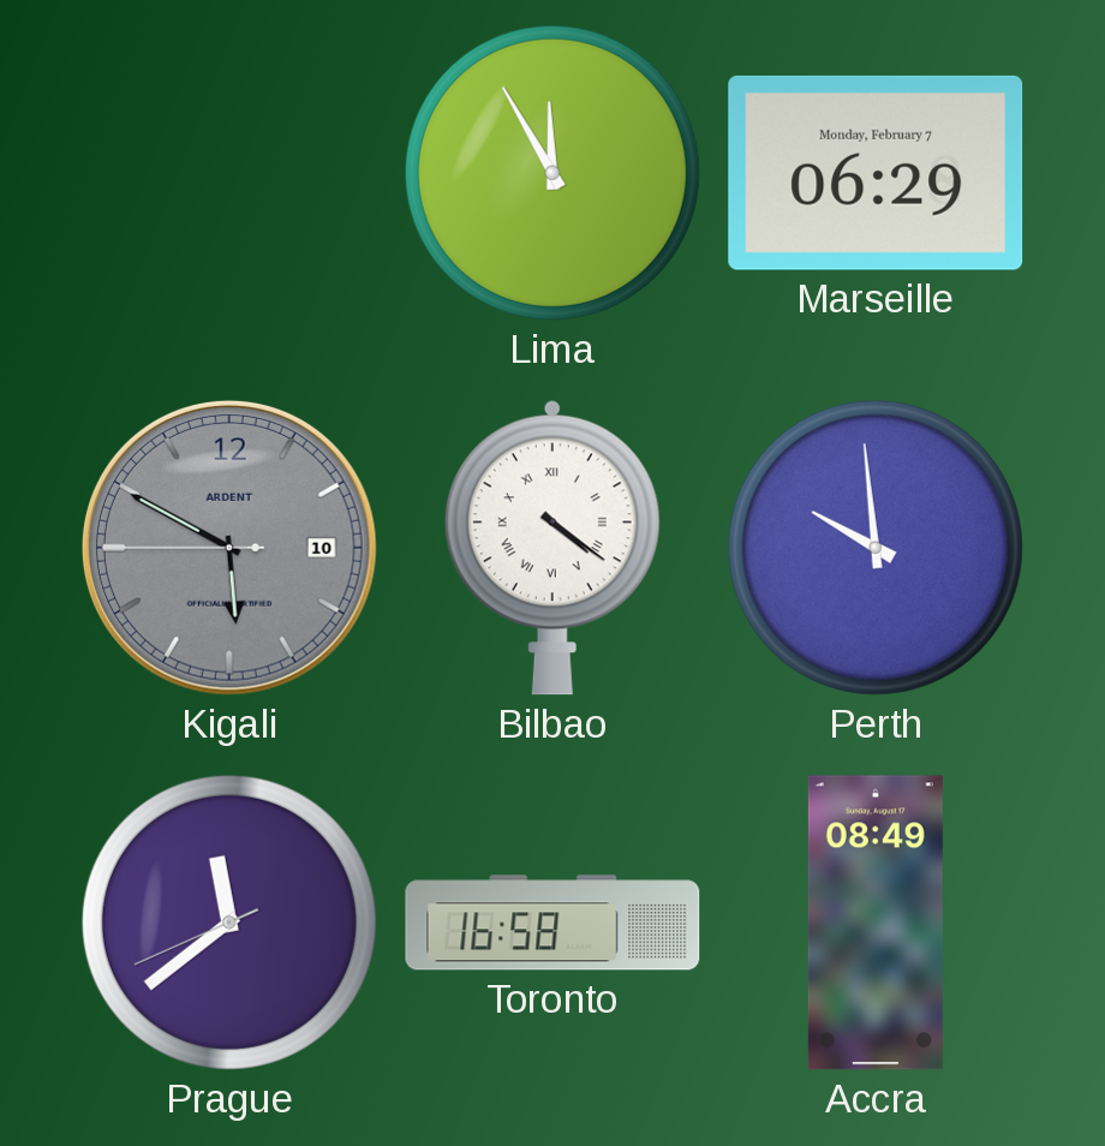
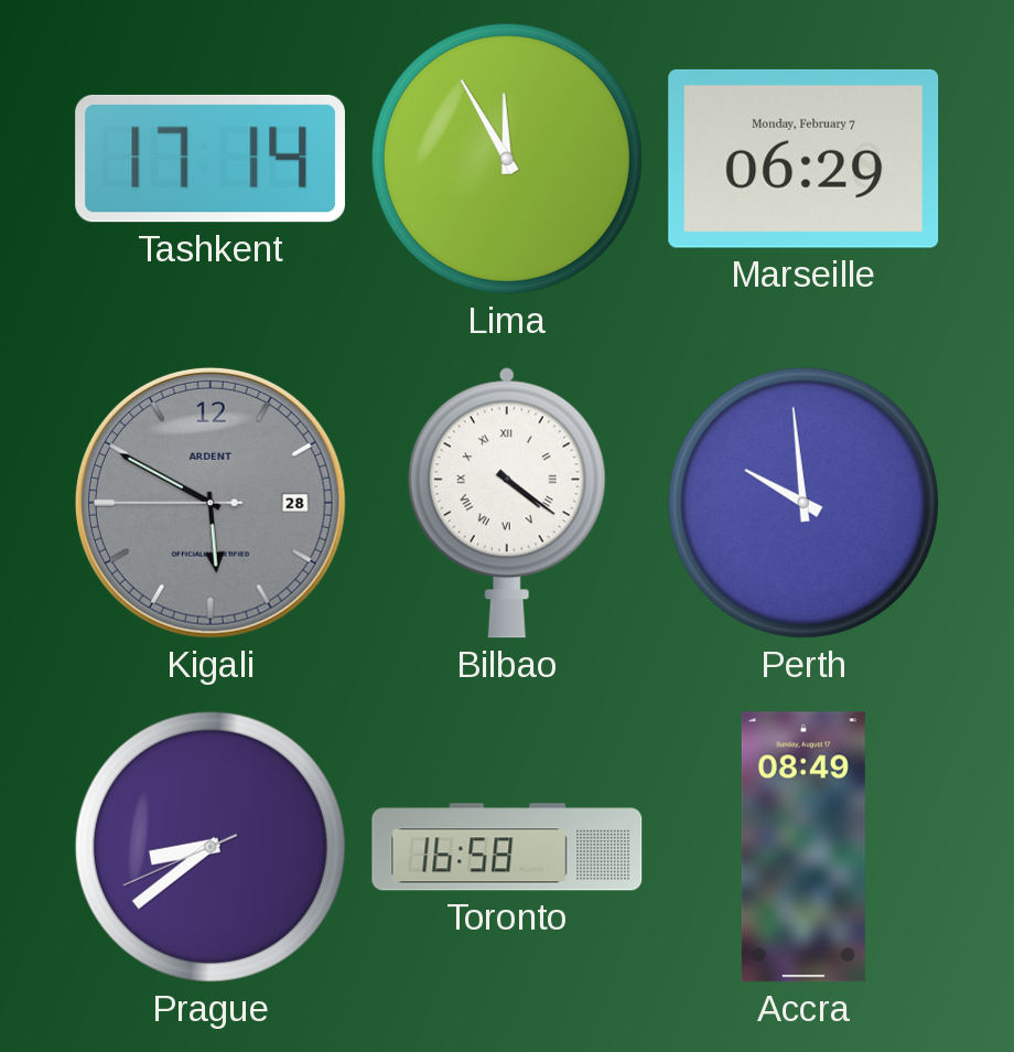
Tashkent: none -> 17:14
Kigali date: 10 -> 28
Prague: 11:38 -> 8:38
